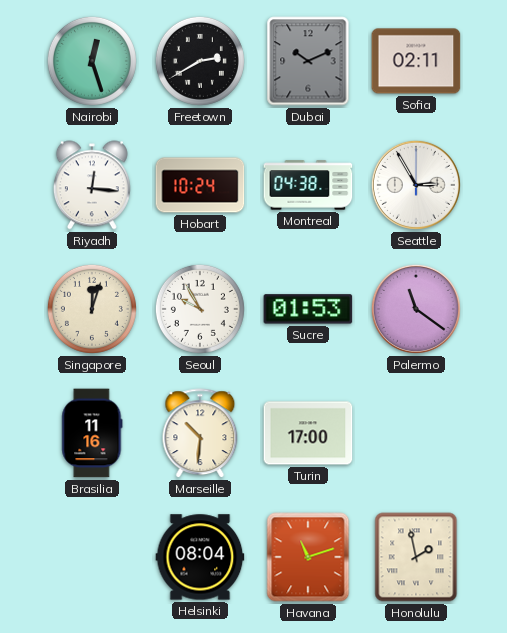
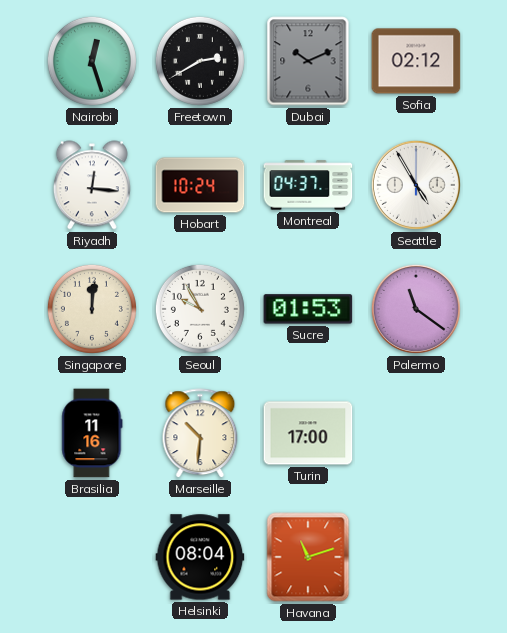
Sofia: 02:11 -> 02:12
Montreal: 04:38 -> 04:37
Seattle: 2:55 -> 4:55
Singapore: 12:03 -> 12:01
Honolulu: 1:58 -> none
